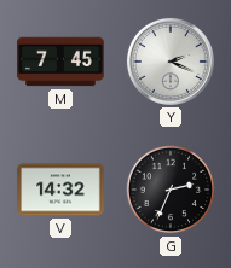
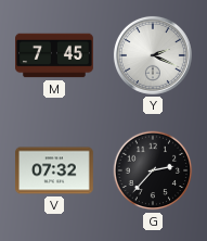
V: 14:32 -> 07:32
G: 2:34 -> 2:37
